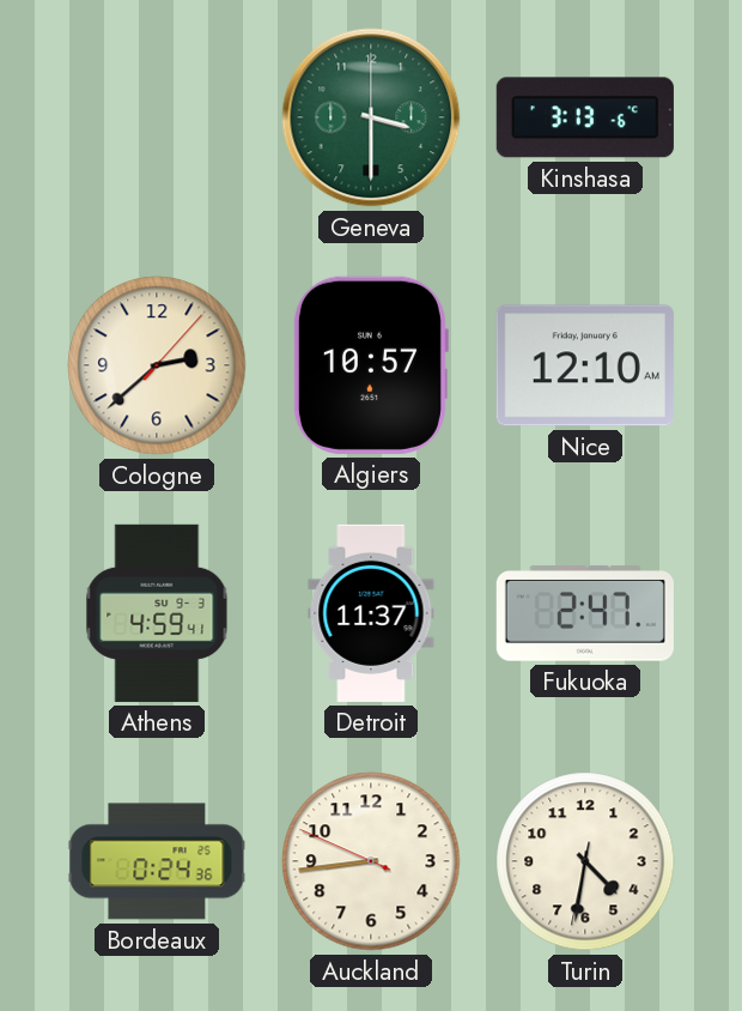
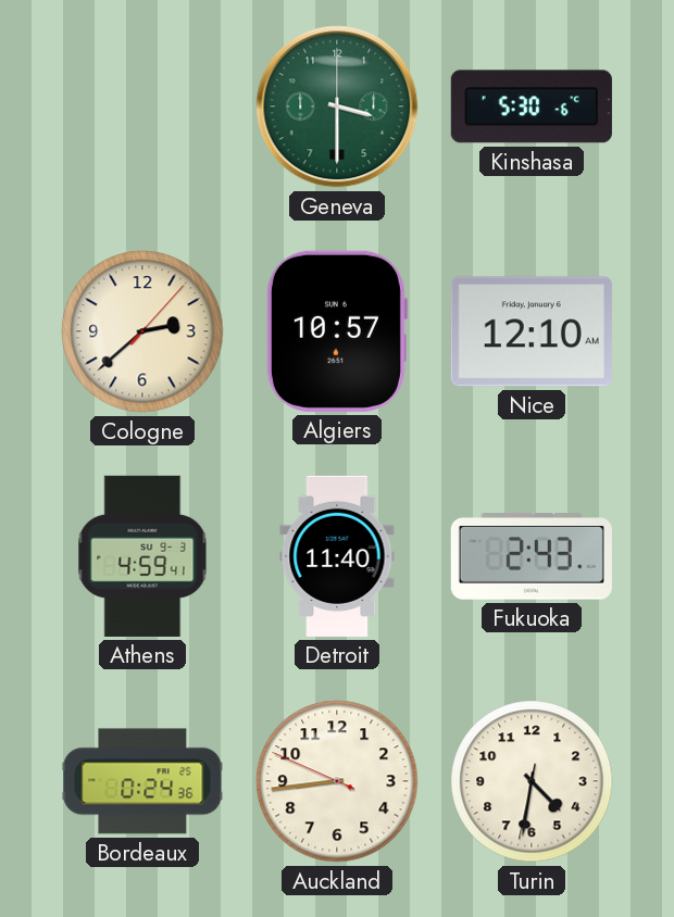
Kinshasa: 3:13 -> 5:30
Detroit: 11:37 -> 11:40
Fukuoka: 2:47 -> 2:43
